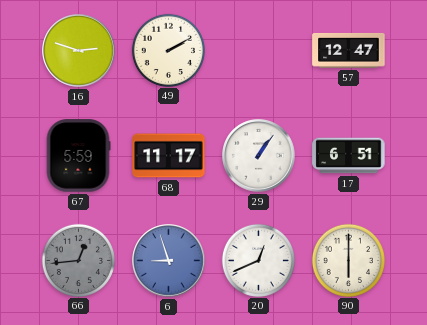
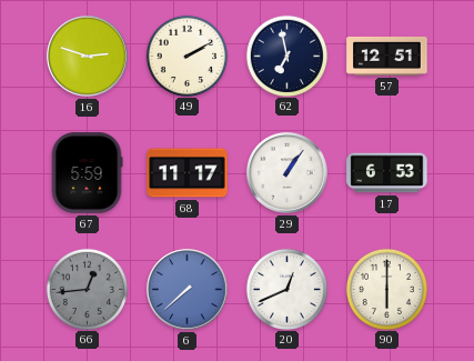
62: none -> 6:58
57: 12:47 -> 12:51
17: 6:51 -> 6:53
6: 8:57 -> 7:38
